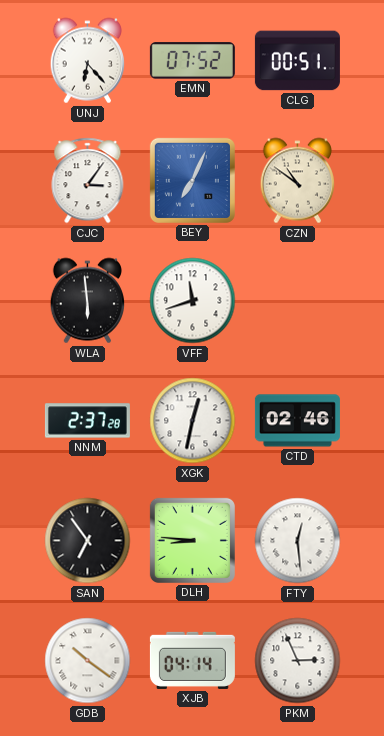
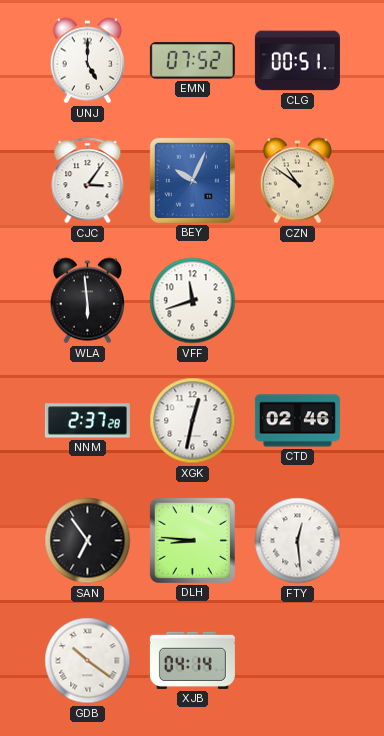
UNJ: 6:23 -> 5:00
BEY: 7:04 -> 10:04
PKM: 2:56 -> none
